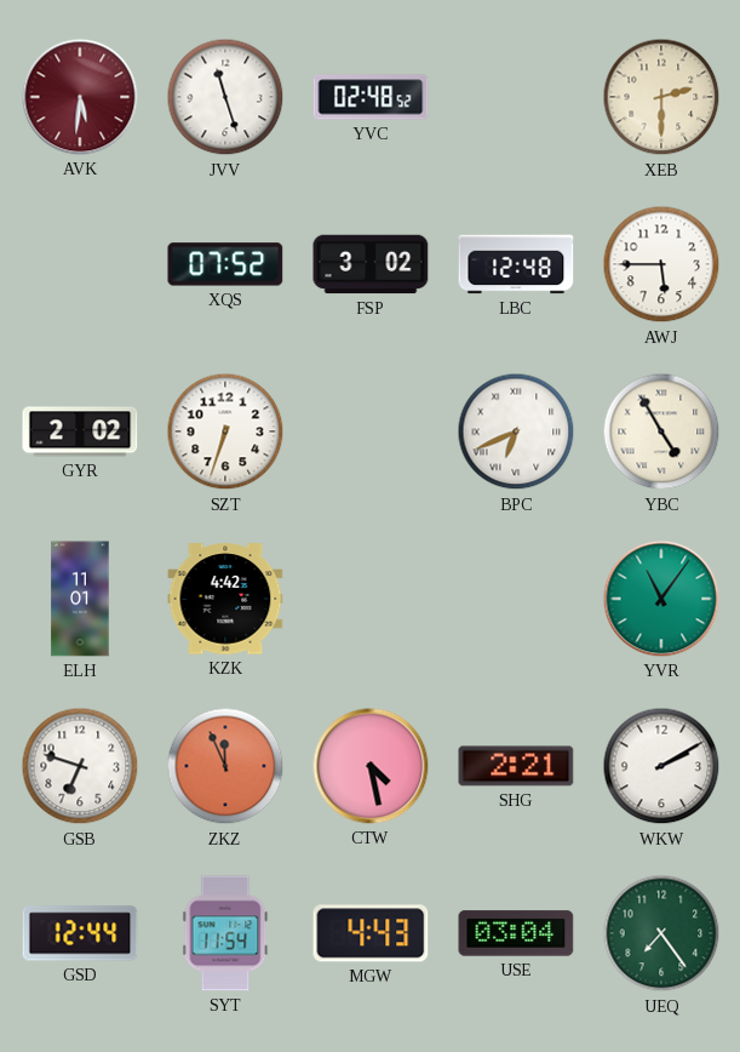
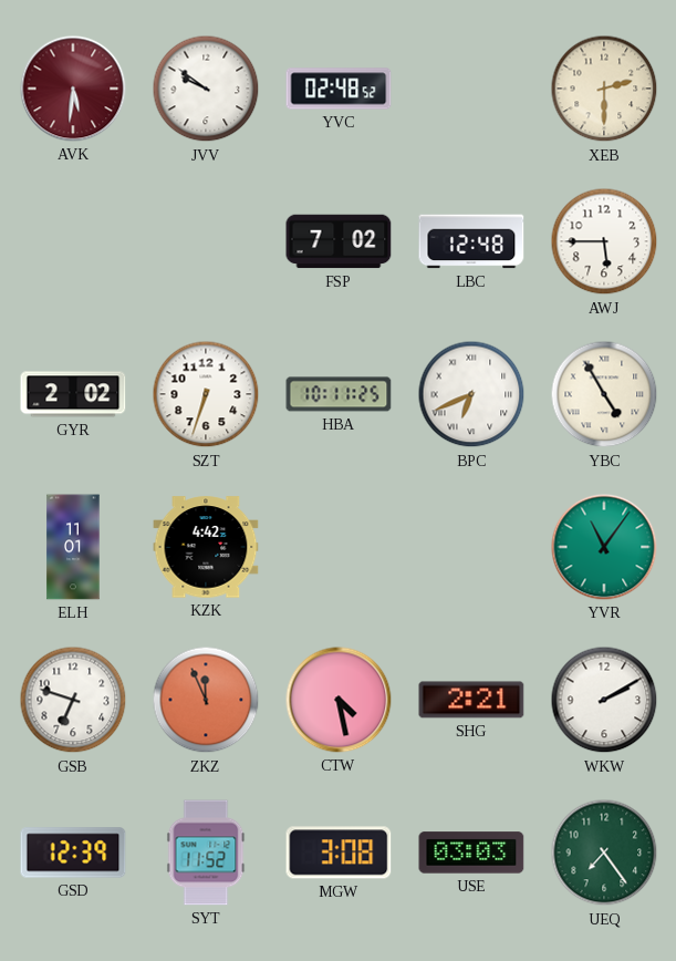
JVV: 11:27 -> 9:51
XQS: 07:52 -> none
FSP: 3:02 -> 7:02
HBA: none -> 10:11
GSD: 12:44 -> 12:39
SYT: 11:54 -> 11:52
MGW: 4:43 -> 3:08
USE: 03:04 -> 03:03
